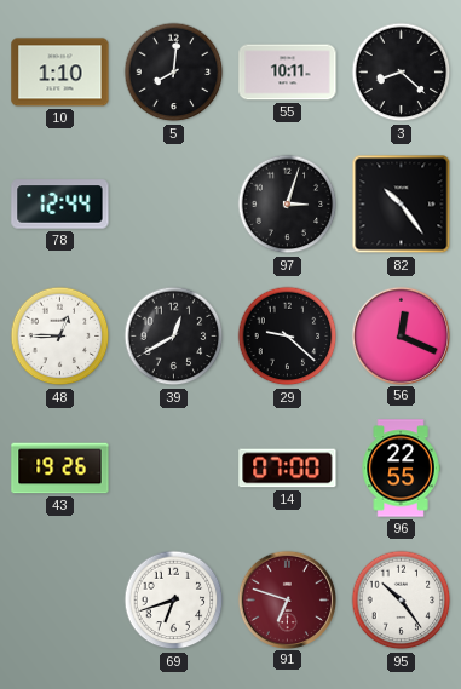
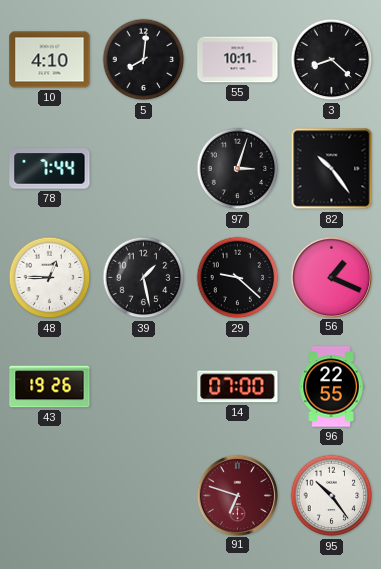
10: 1:10 -> 4:10
78: 12:44 -> 7:44
39: 12:40 -> 1:28
56: 12:19 -> 1:19
69: 6:42 -> none
